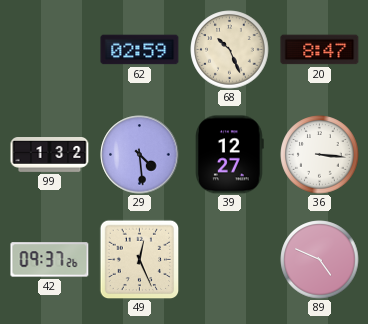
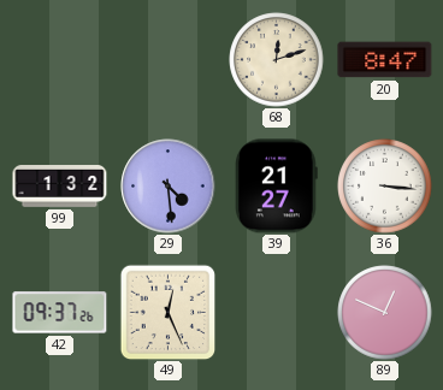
62: 02:59 -> none
68: 10:26 -> 12:12
39: 12:27 -> 21:27
89: 4:49 -> 12:49
